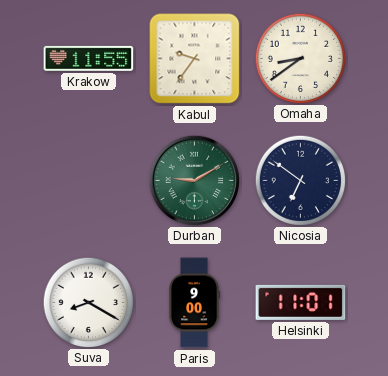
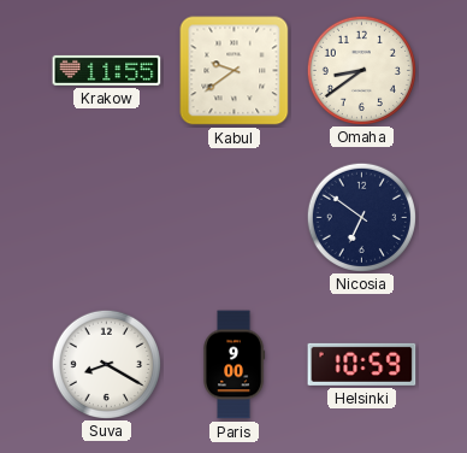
Kabul: 9:36 -> 9:39
Durban: 9:10 -> none
Helsinki: 11:01 -> 10:59
